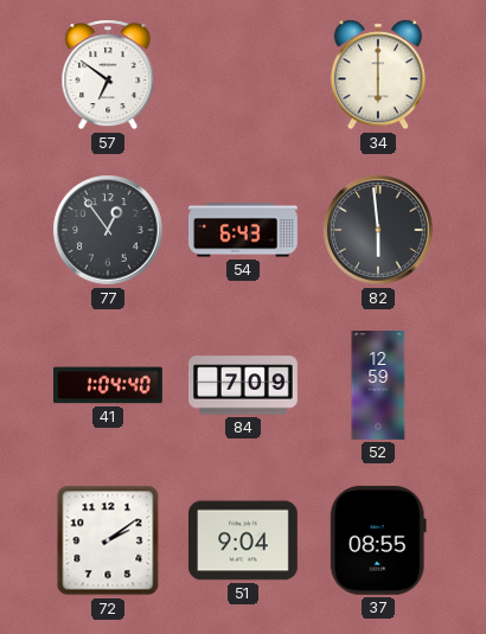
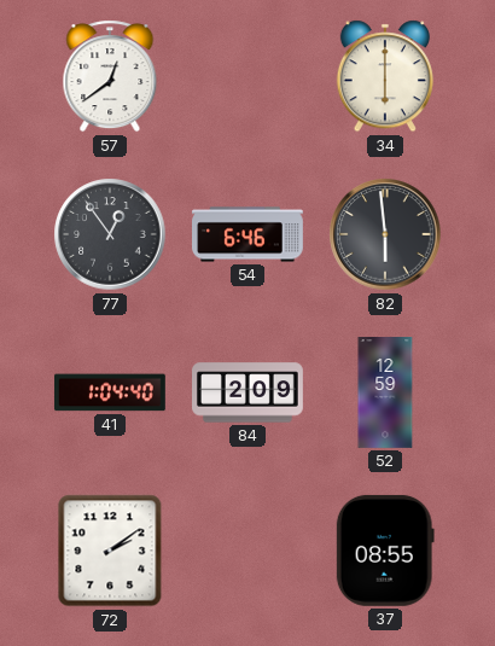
57: 6:51 -> 12:39
54: 6:43 -> 6:46
84: 7:09 -> 2:09
51: 9:04 -> none
